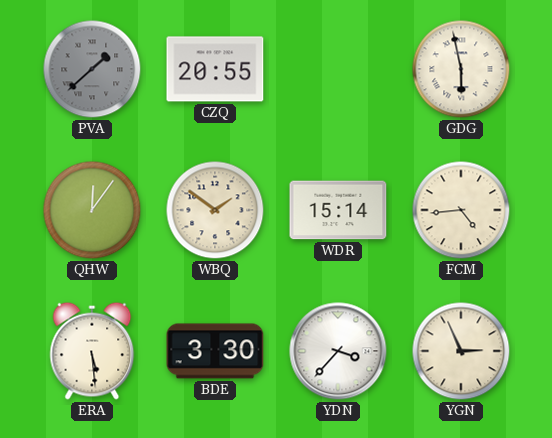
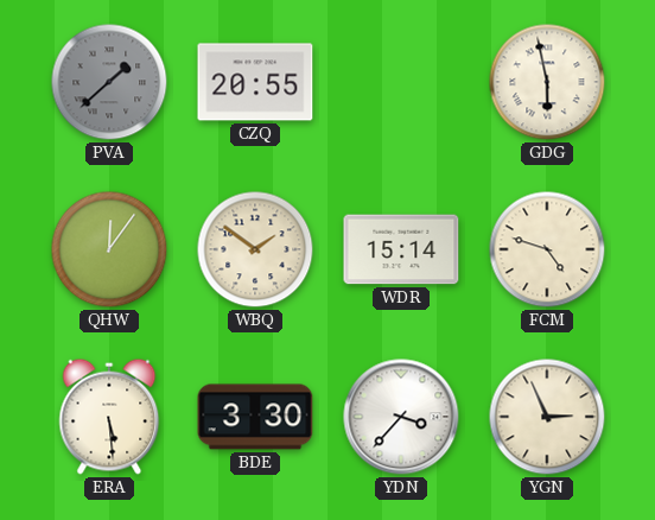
FCM: 4:44 -> 4:48
